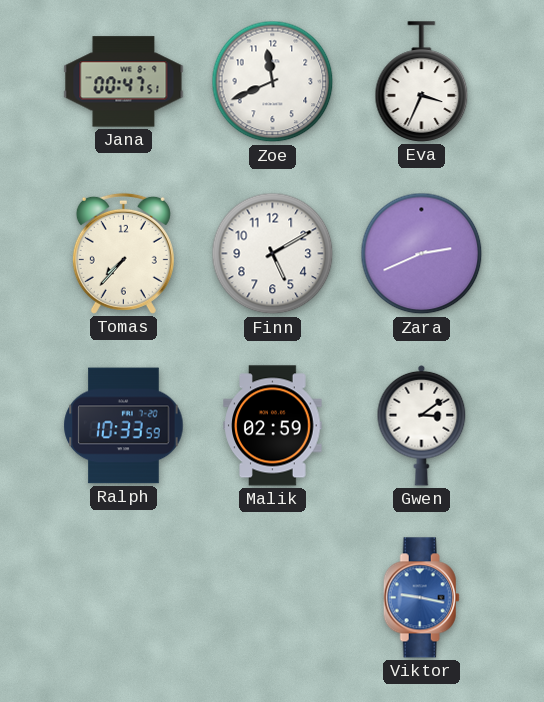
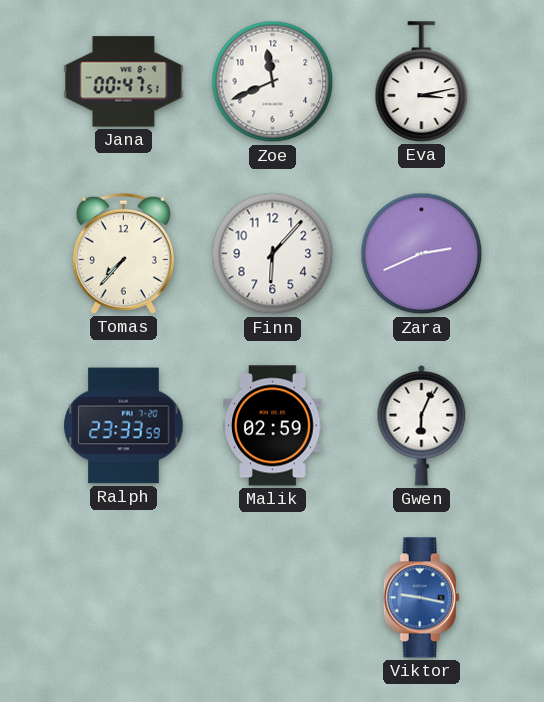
Eva: 3:34 -> 3:13
Finn: 5:10 -> 6:07
Ralph: 10:33 -> 23:33
Gwen: 3:09 -> 6:04
